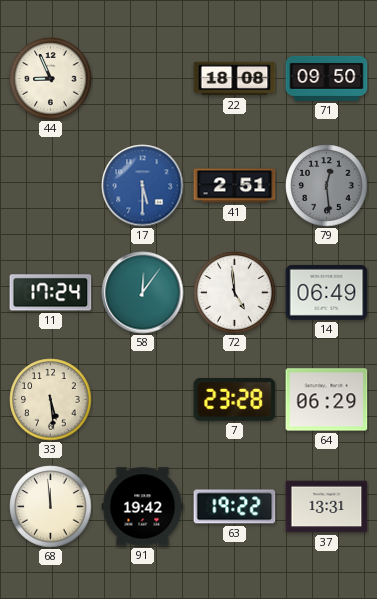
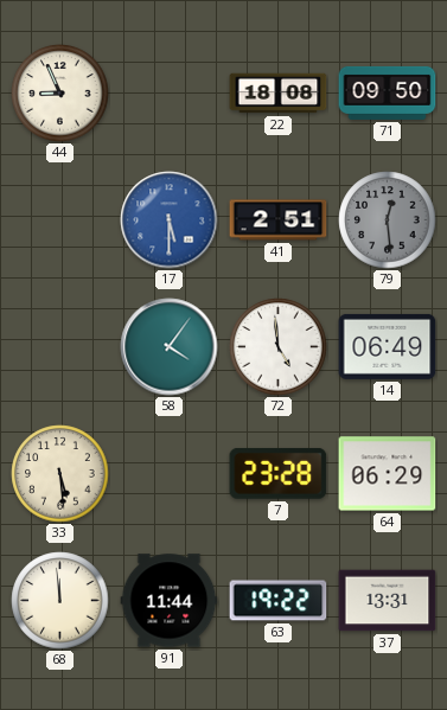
11: 17:24 -> none
58: 12:06 -> 4:06
91: 19:42 -> 11:44
